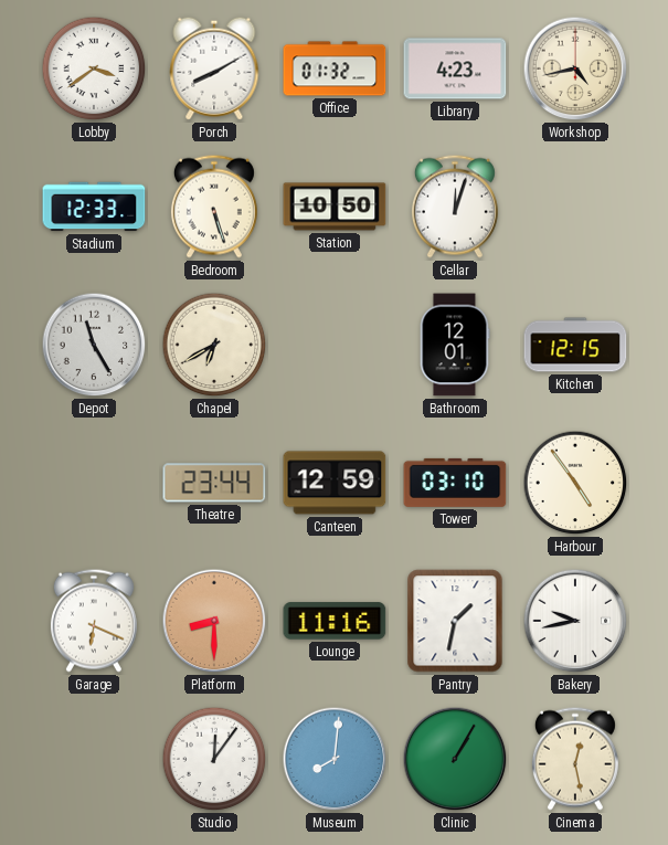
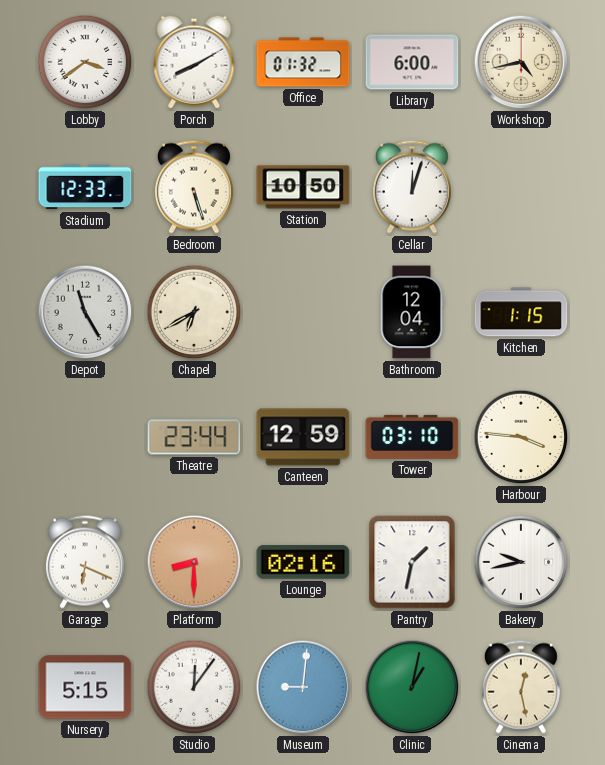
Library: 4:23 -> 6:00
Bathroom: 12:01 -> 12:04
Kitchen: 12:15 -> 1:15
Harbour: 4:54 -> 3:46
Lounge: 11:16 -> 02:16
Nursery: none -> 5:15
Museum: 8:01 -> 9:01
Clinic: 1:05 -> 1:02
